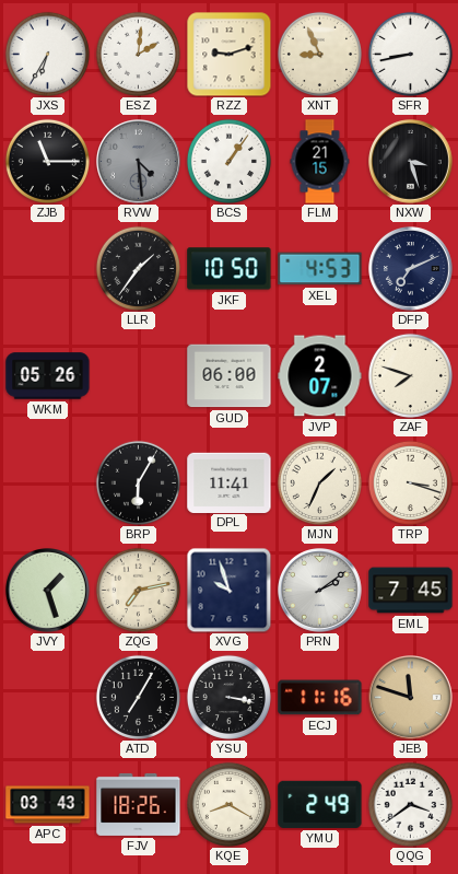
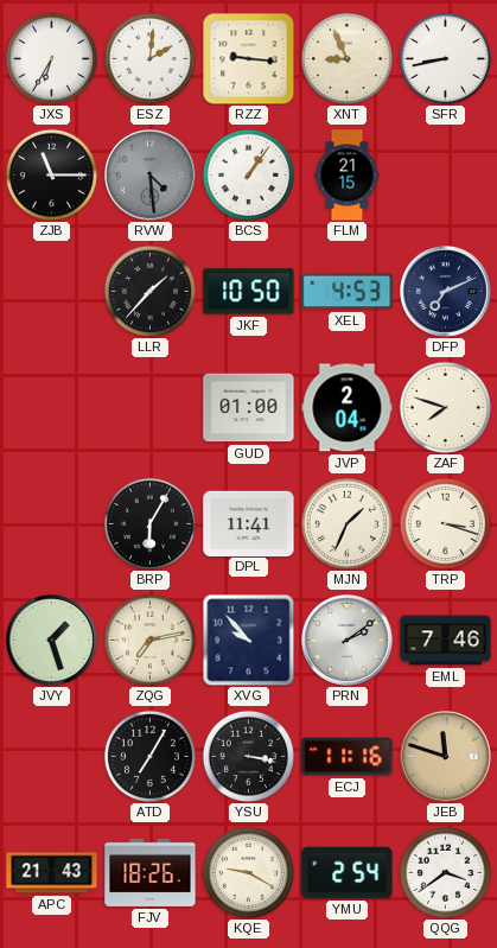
RZZ: 9:12 -> 9:16
NXW: 3:27 -> none
LLR: 1:36 -> 1:37
WKM: 05:26 -> none
GUD: 06:00 -> 01:00
JVP: 2:07 -> 2:04
XVG: 9:57 -> 9:53
EML: 7:45 -> 7:46
APC: 03:43 -> 21:43
KQE: 8:20 -> 9:20
YMU: 2:49 -> 2:54
